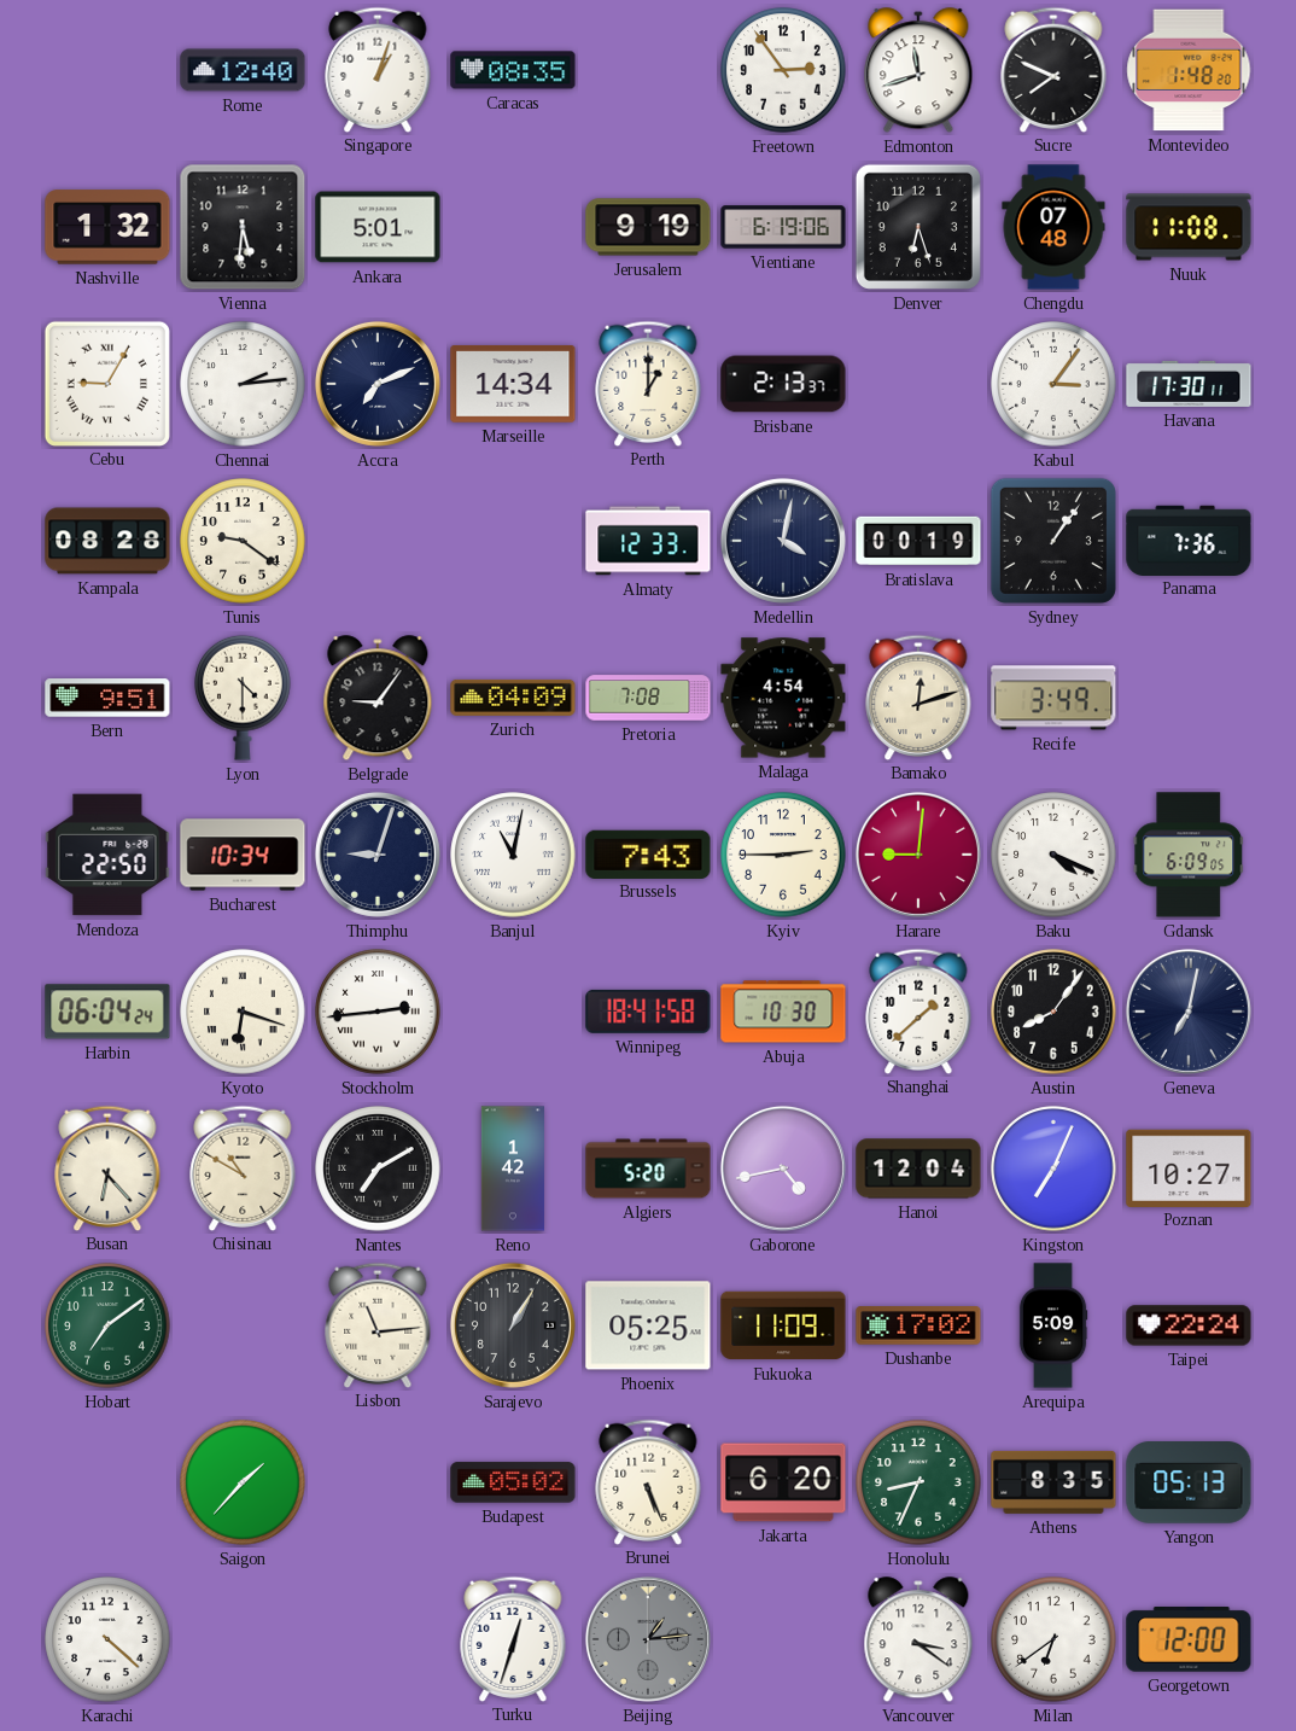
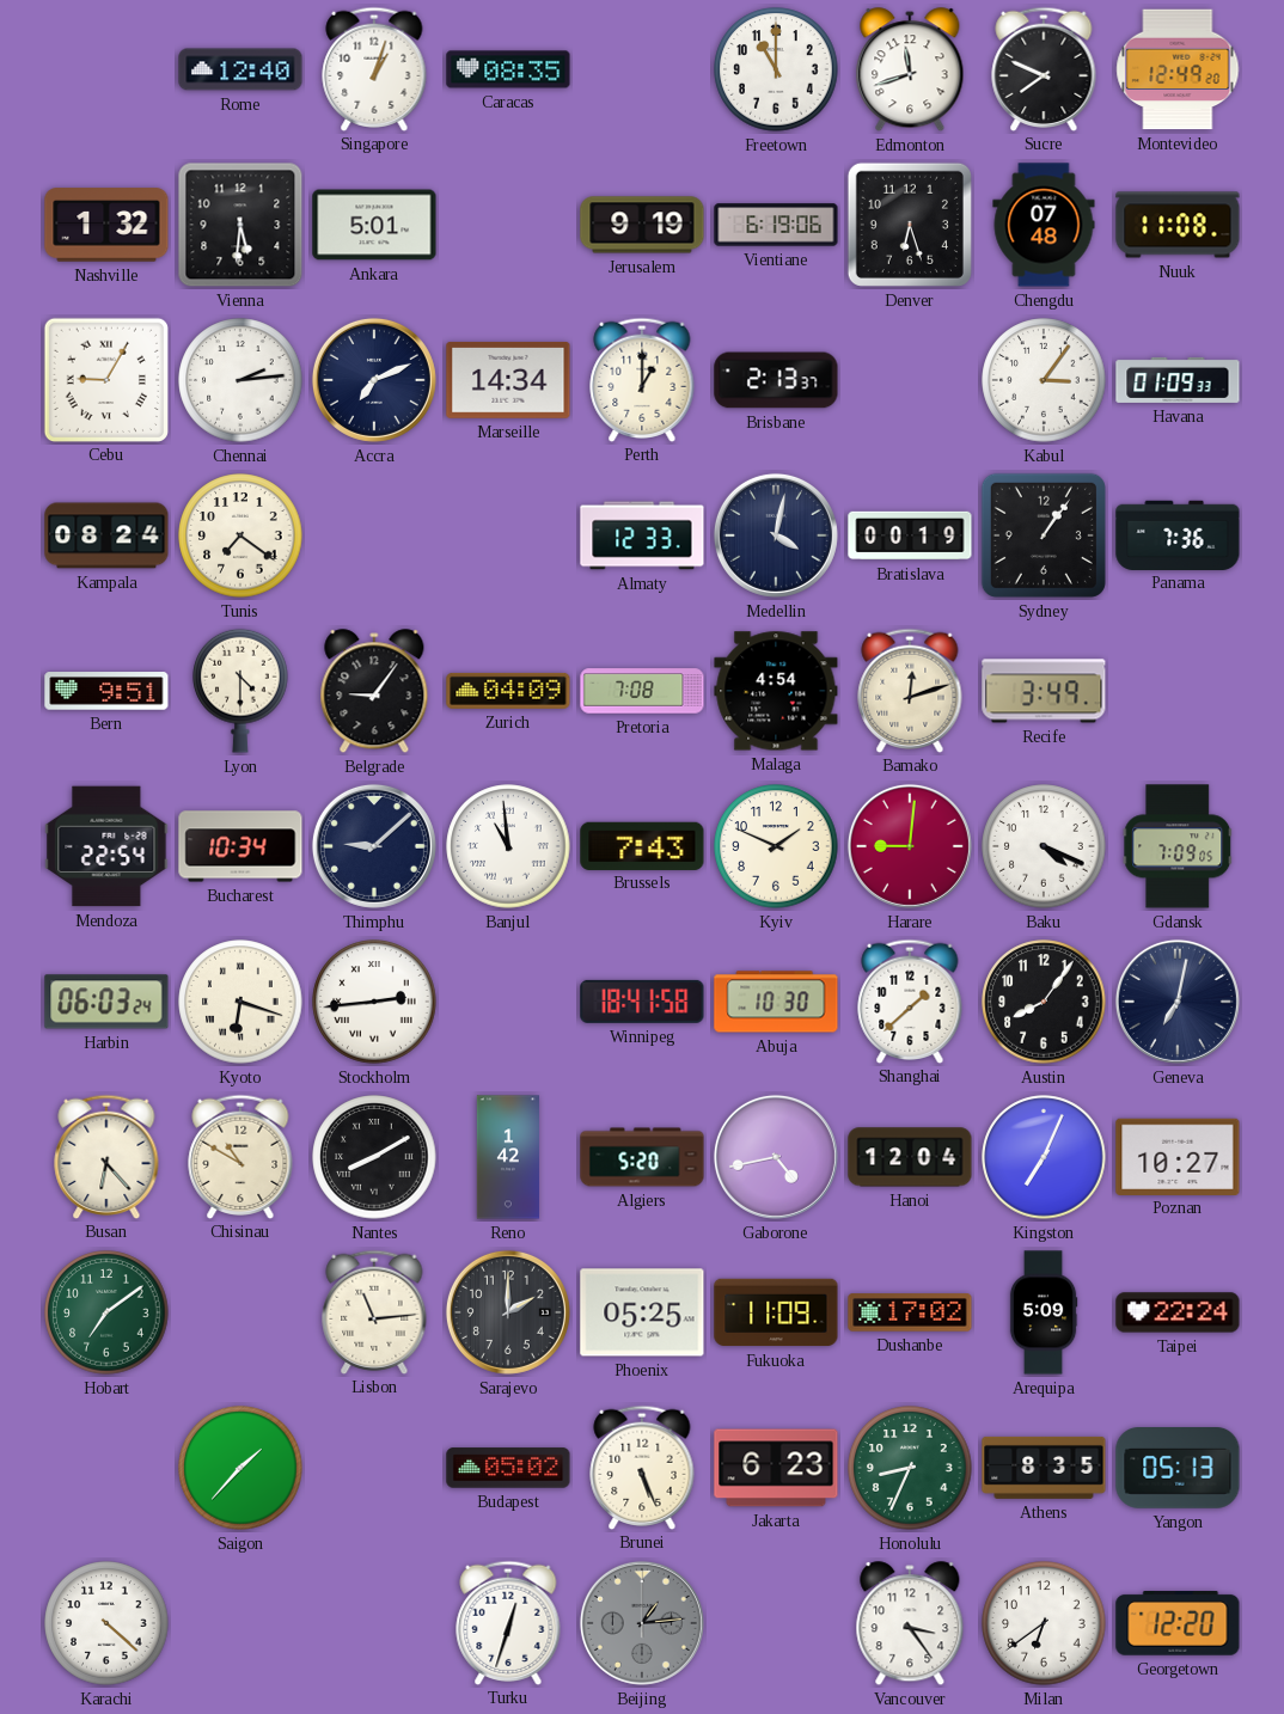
Freetown: 2:54 -> 11:00
Montevideo: 1:48 -> 12:49
Havana: 17:30 -> 01:09
Kampala: 08:28 -> 08:24
Tunis: 9:21 -> 7:21
Mendoza: 22:50 -> 22:54
Thimphu: 9:03 -> 9:08
Banjul: 11:02 -> 10:59
Kyiv: 2:45 -> 1:49
Gdansk: 6:09 -> 7:09
Harbin: 06:04 -> 06:03
Nantes: 7:10 -> 8:10
Sarajevo: 1:05 -> 2:00
Jakarta: 6:20 -> 6:23
Vancouver: 3:21 -> 3:24
Georgetown: 12:00 -> 12:20
